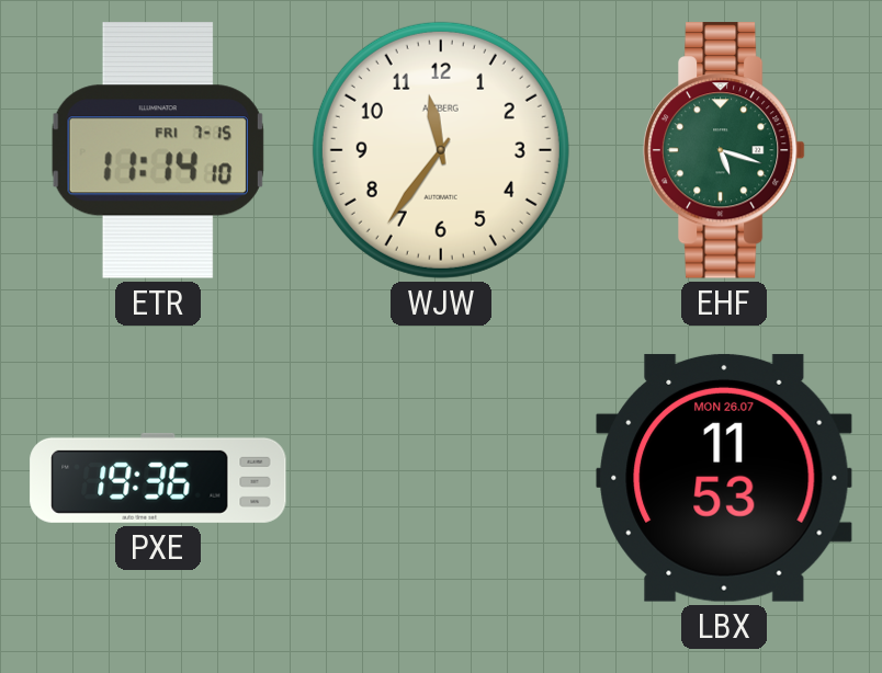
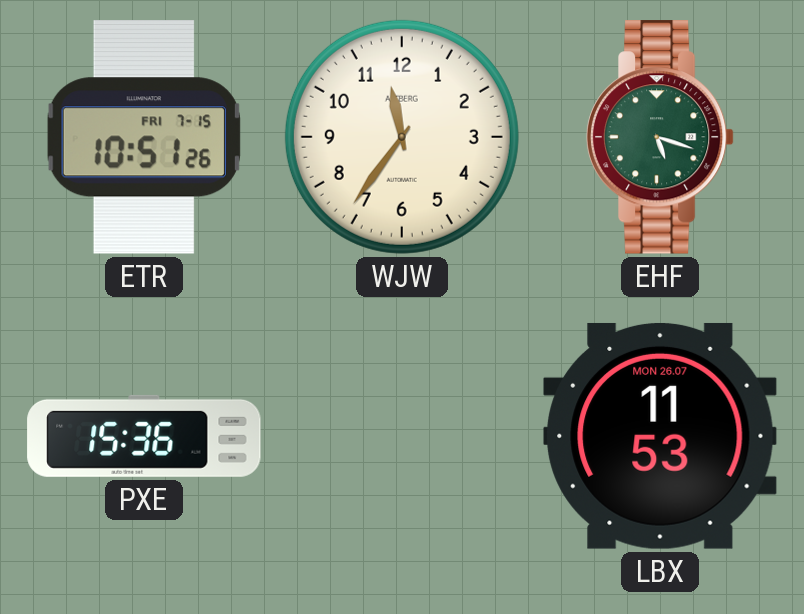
ETR: 11:14 -> 10:51
PXE: 19:36 -> 15:36
